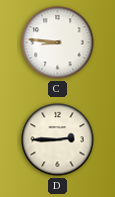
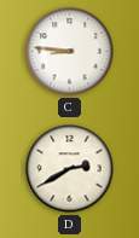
D: 2:45 -> 2:40
